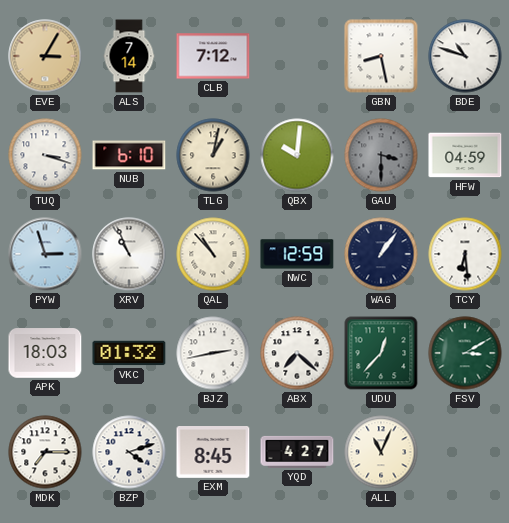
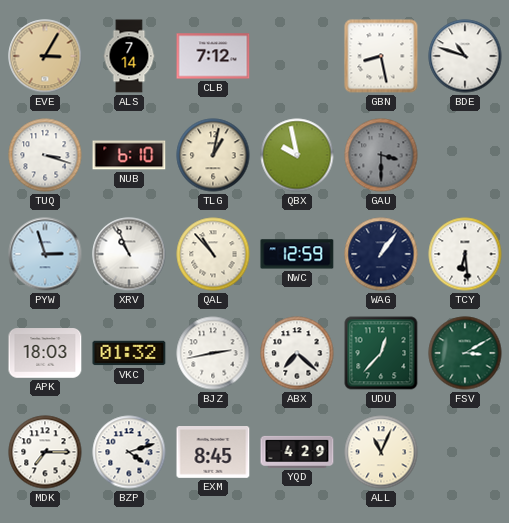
QBX: 10:01 -> 9:58
HFW: 04:59 -> none
YQD: 4:27 -> 4:29
